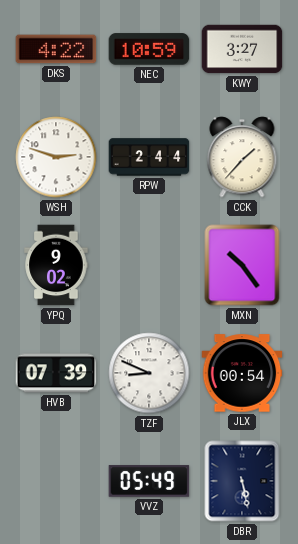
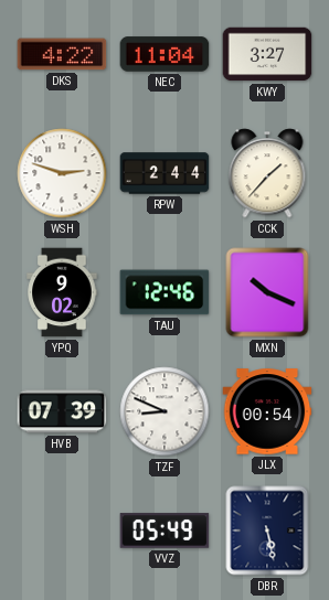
NEC: 10:59 -> 11:04
TAU: none -> 12:46
MXN: 10:24 -> 10:19
